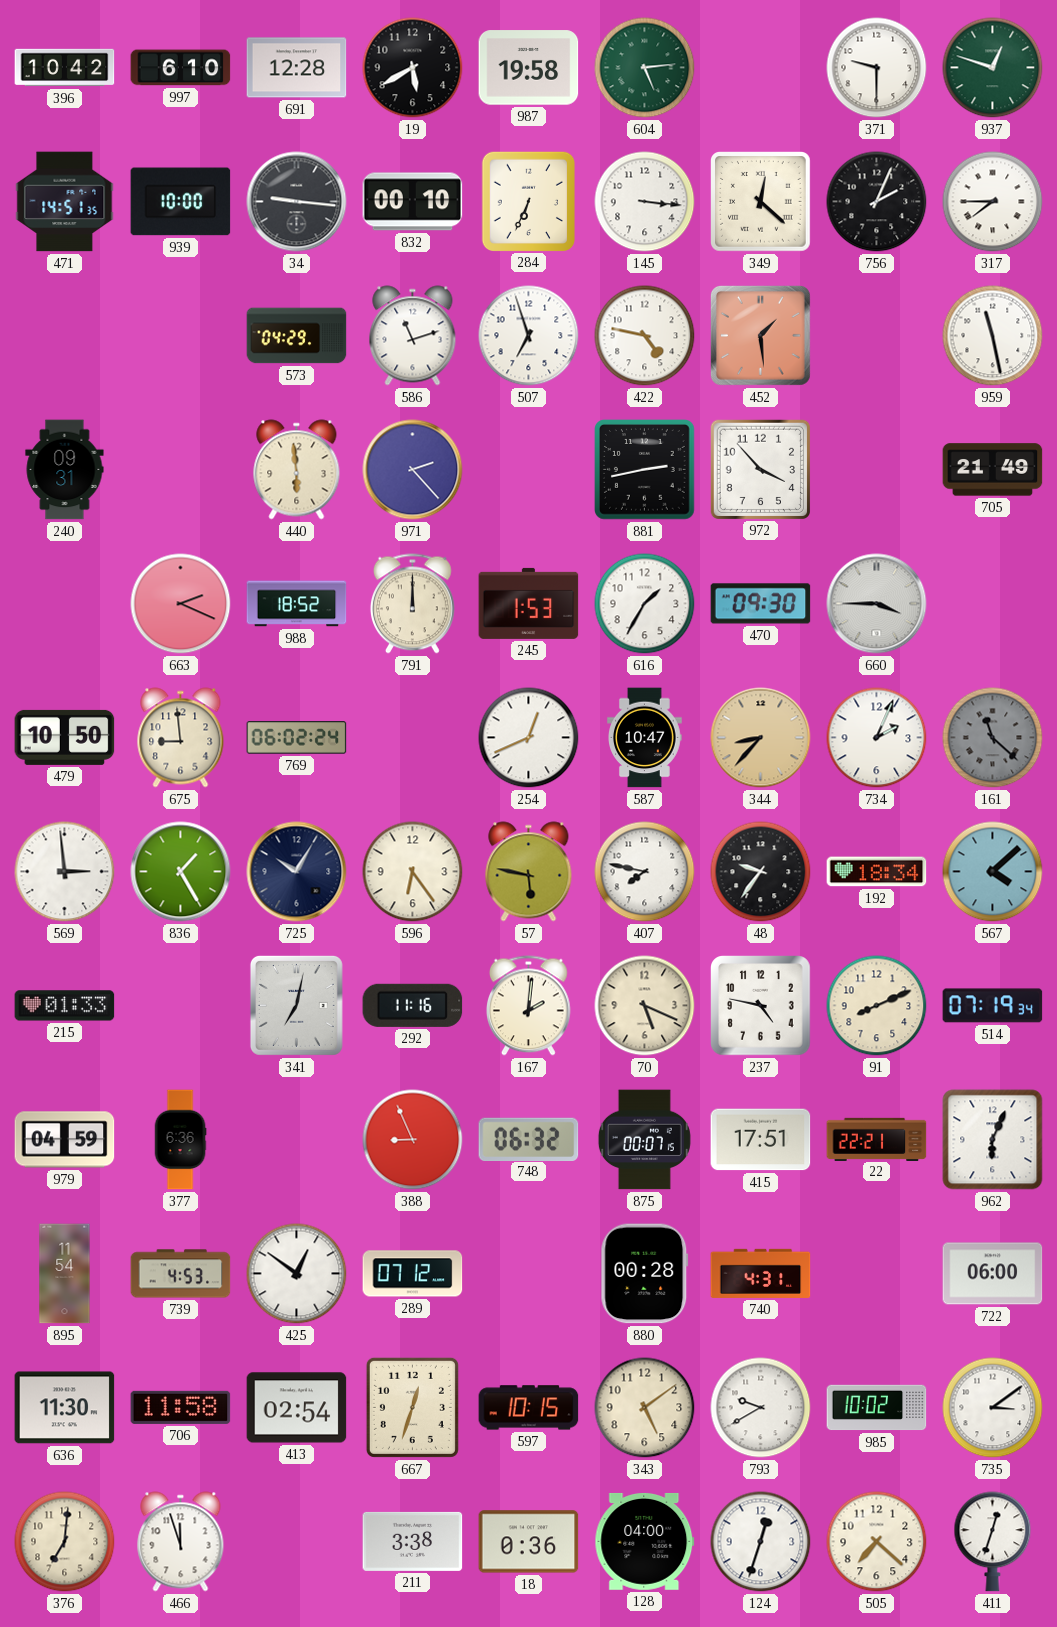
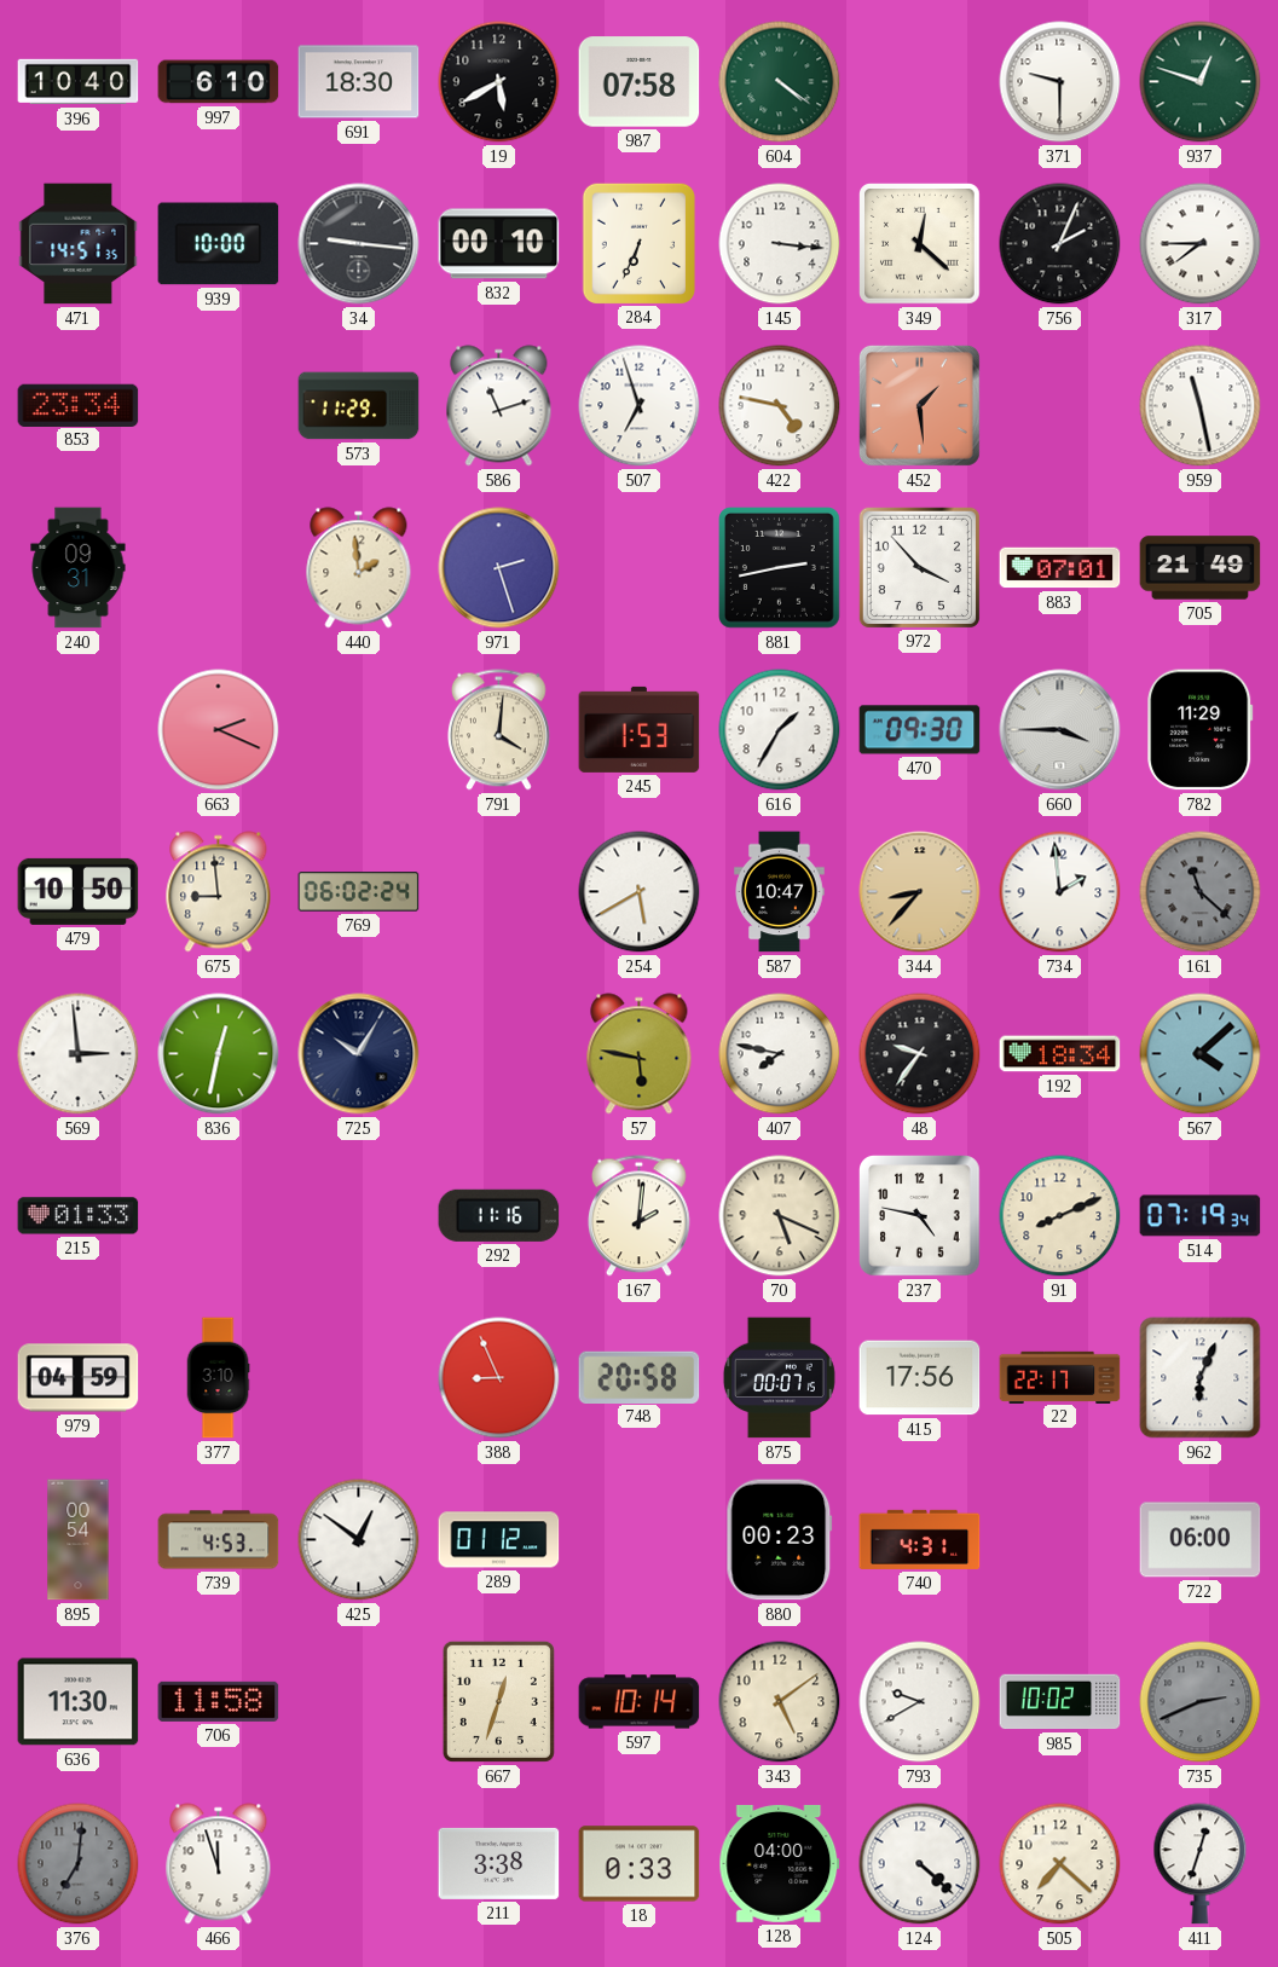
396: 10:42 -> 10:40
691: 12:28 -> 18:30
987: 19:58 -> 07:58
604: 5:14 -> 4:21
853: none -> 23:34
573: 04:29 -> 11:29
440: 5:59 -> 1:59
971: 2:23 -> 2:27
883: none -> 07:01
988: 18:52 -> none
791: 12:00 -> 4:01
782: none -> 11:29
254: 12:41 -> 5:40
734: 2:04 -> 1:59
836: 1:25 -> 12:32
596: 6:24 -> none
341: 7:02 -> none
377: 6:36 -> 3:10
748: 06:32 -> 20:58
415: 17:51 -> 17:56
22: 22:21 -> 22:17
895: 11:54 -> 00:54
289: 07:12 -> 01:12
880: 00:28 -> 00:23
413: 02:54 -> none
597: 10:15 -> 10:14
735: 3:09 -> 2:41
735 dial: white -> grey
376 dial: cream -> grey
18: 0:36 -> 0:33
124: 12:33 -> 4:22
